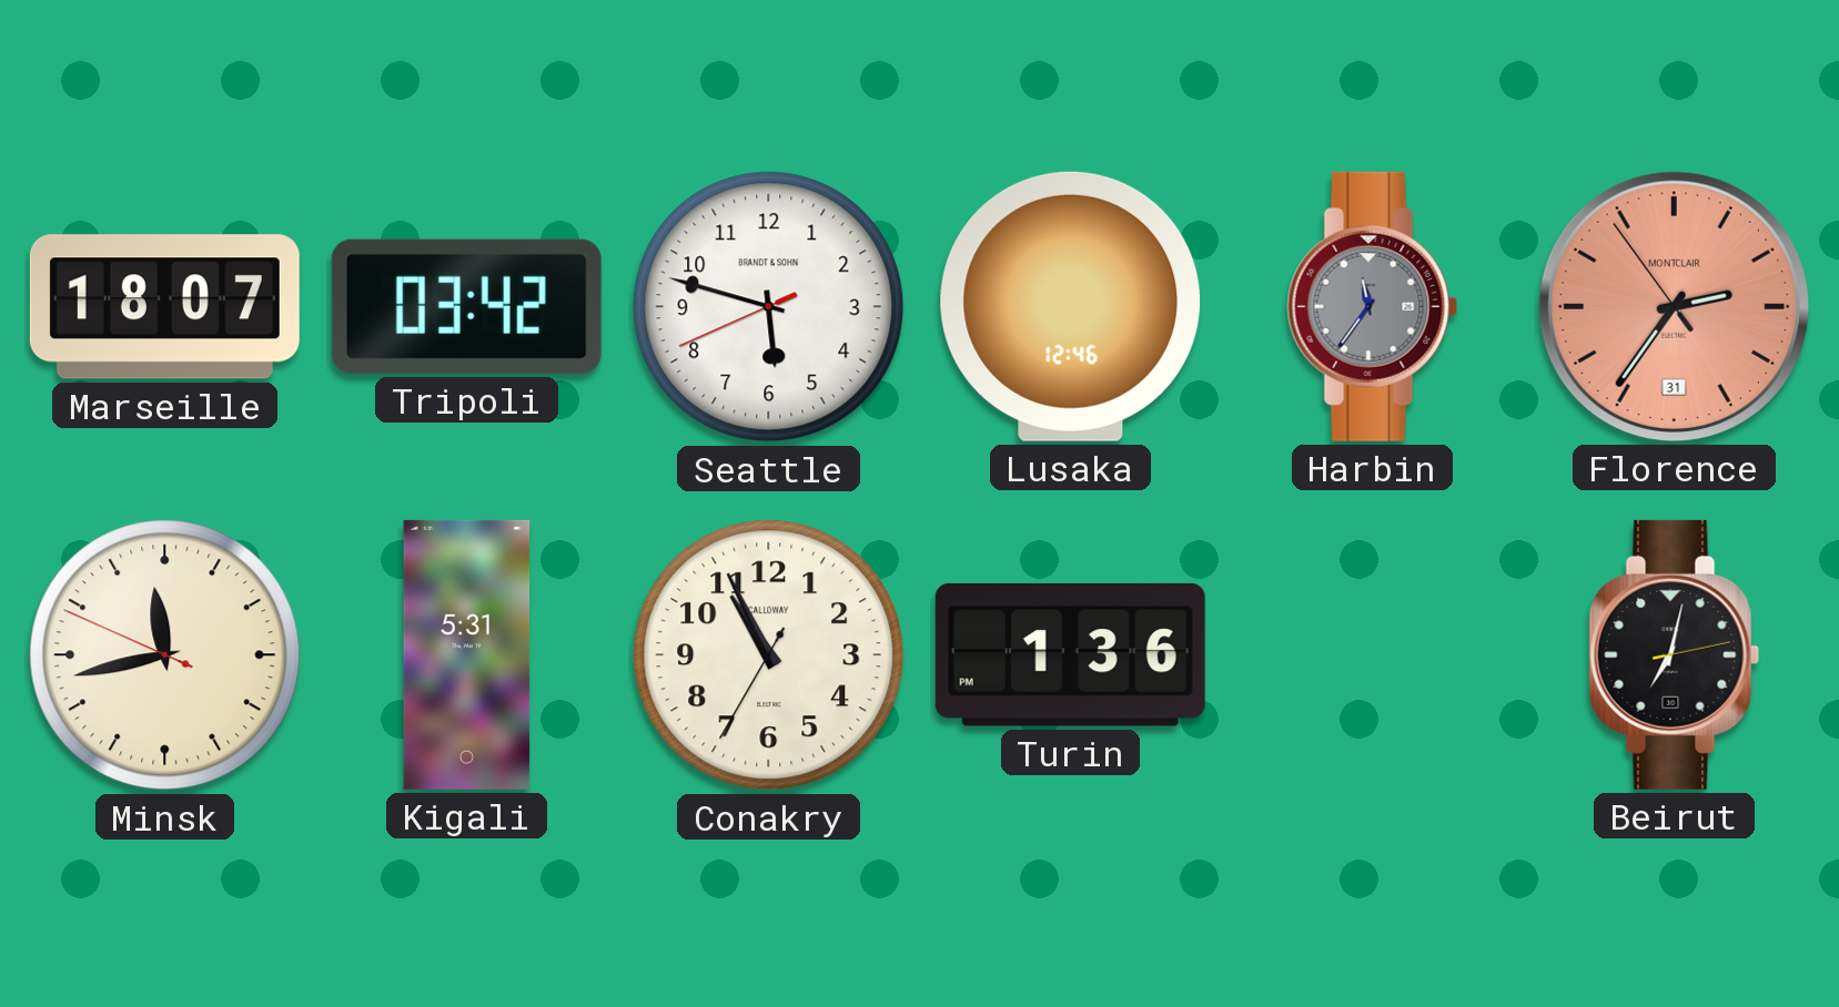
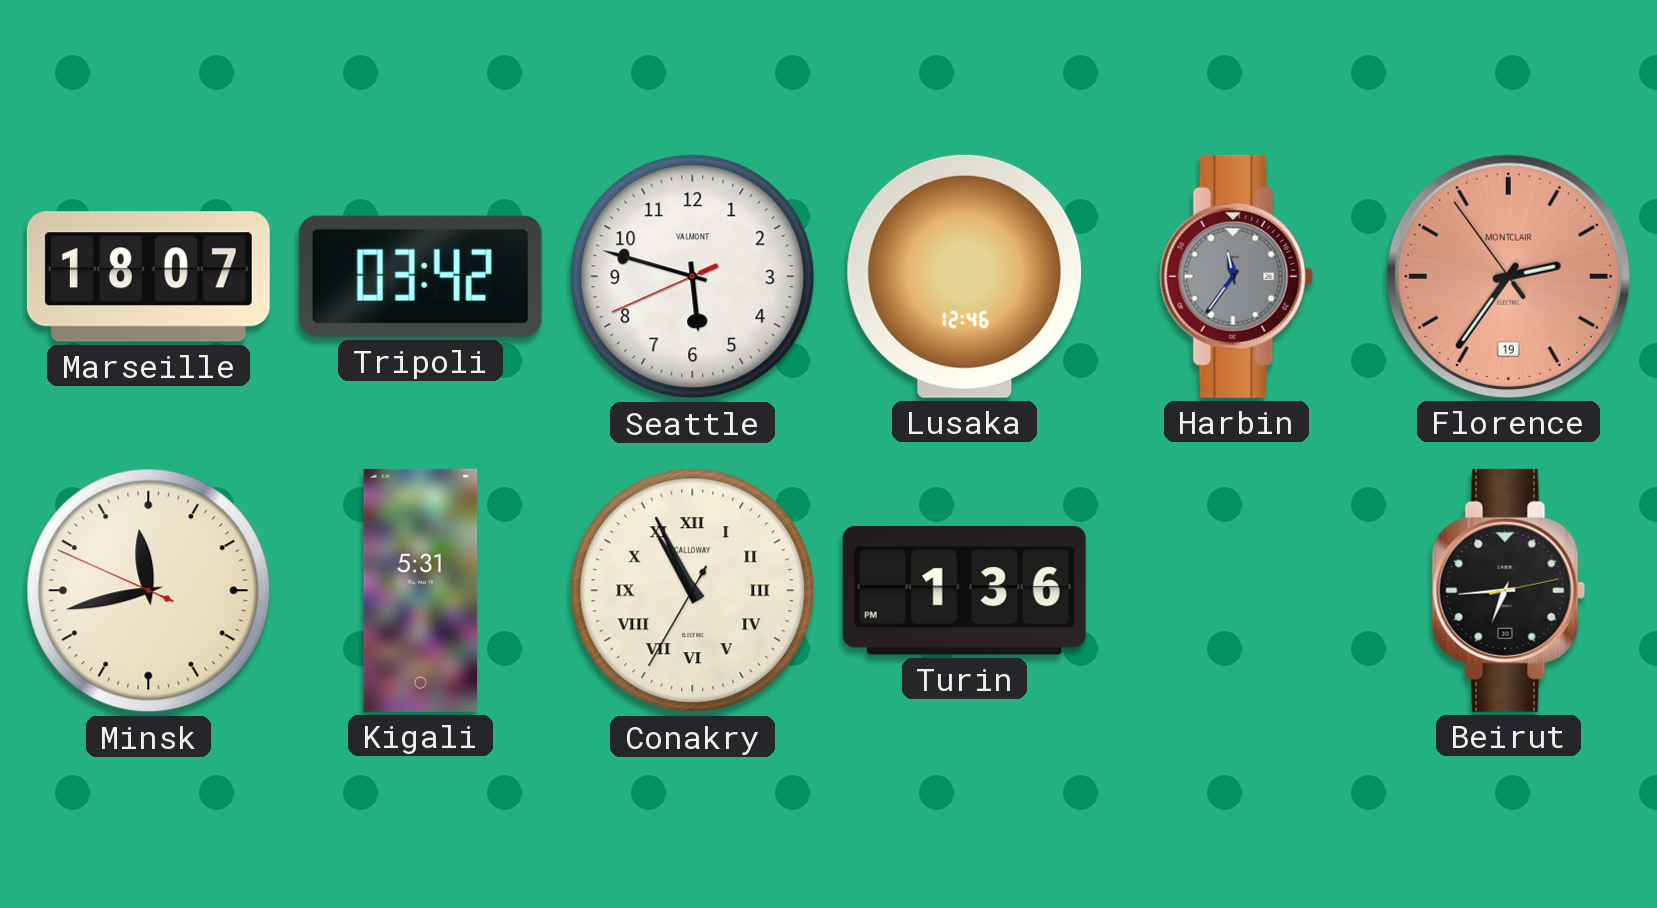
Seattle brand: BRANDT & SOHN -> VALMONT
Florence date: 31 -> 19
Conakry numerals: Arabic -> Roman
Beirut: 7:02 -> 6:44
